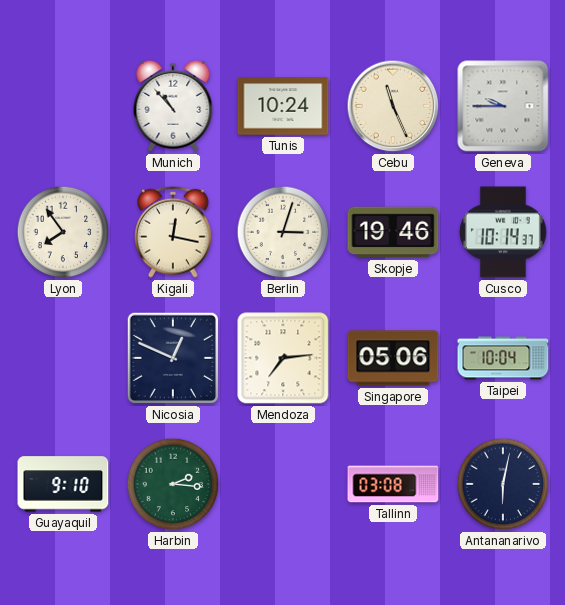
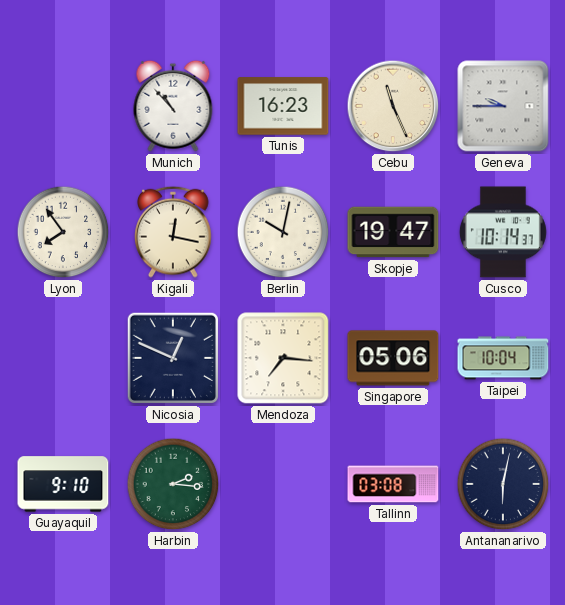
Tunis: 10:24 -> 16:23
Berlin: 3:03 -> 10:02
Skopje: 19:46 -> 19:47
Mendoza: 7:14 -> 7:16
